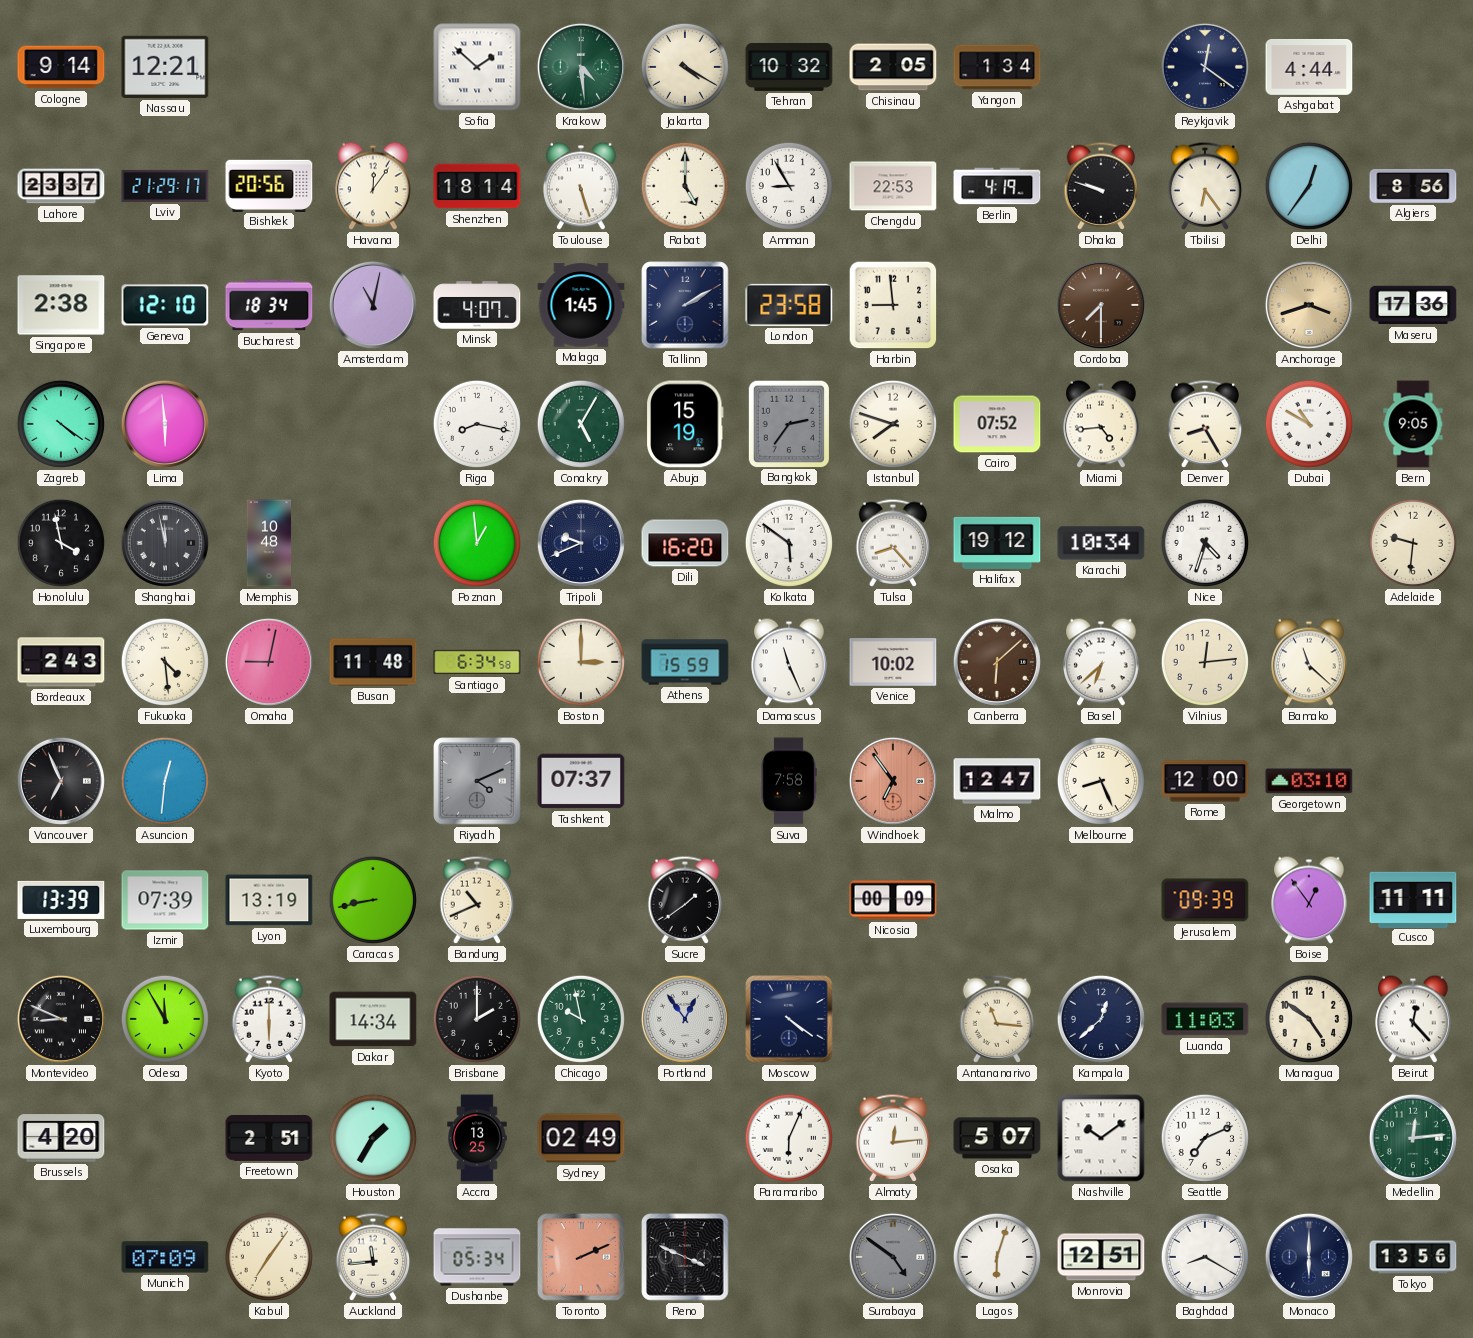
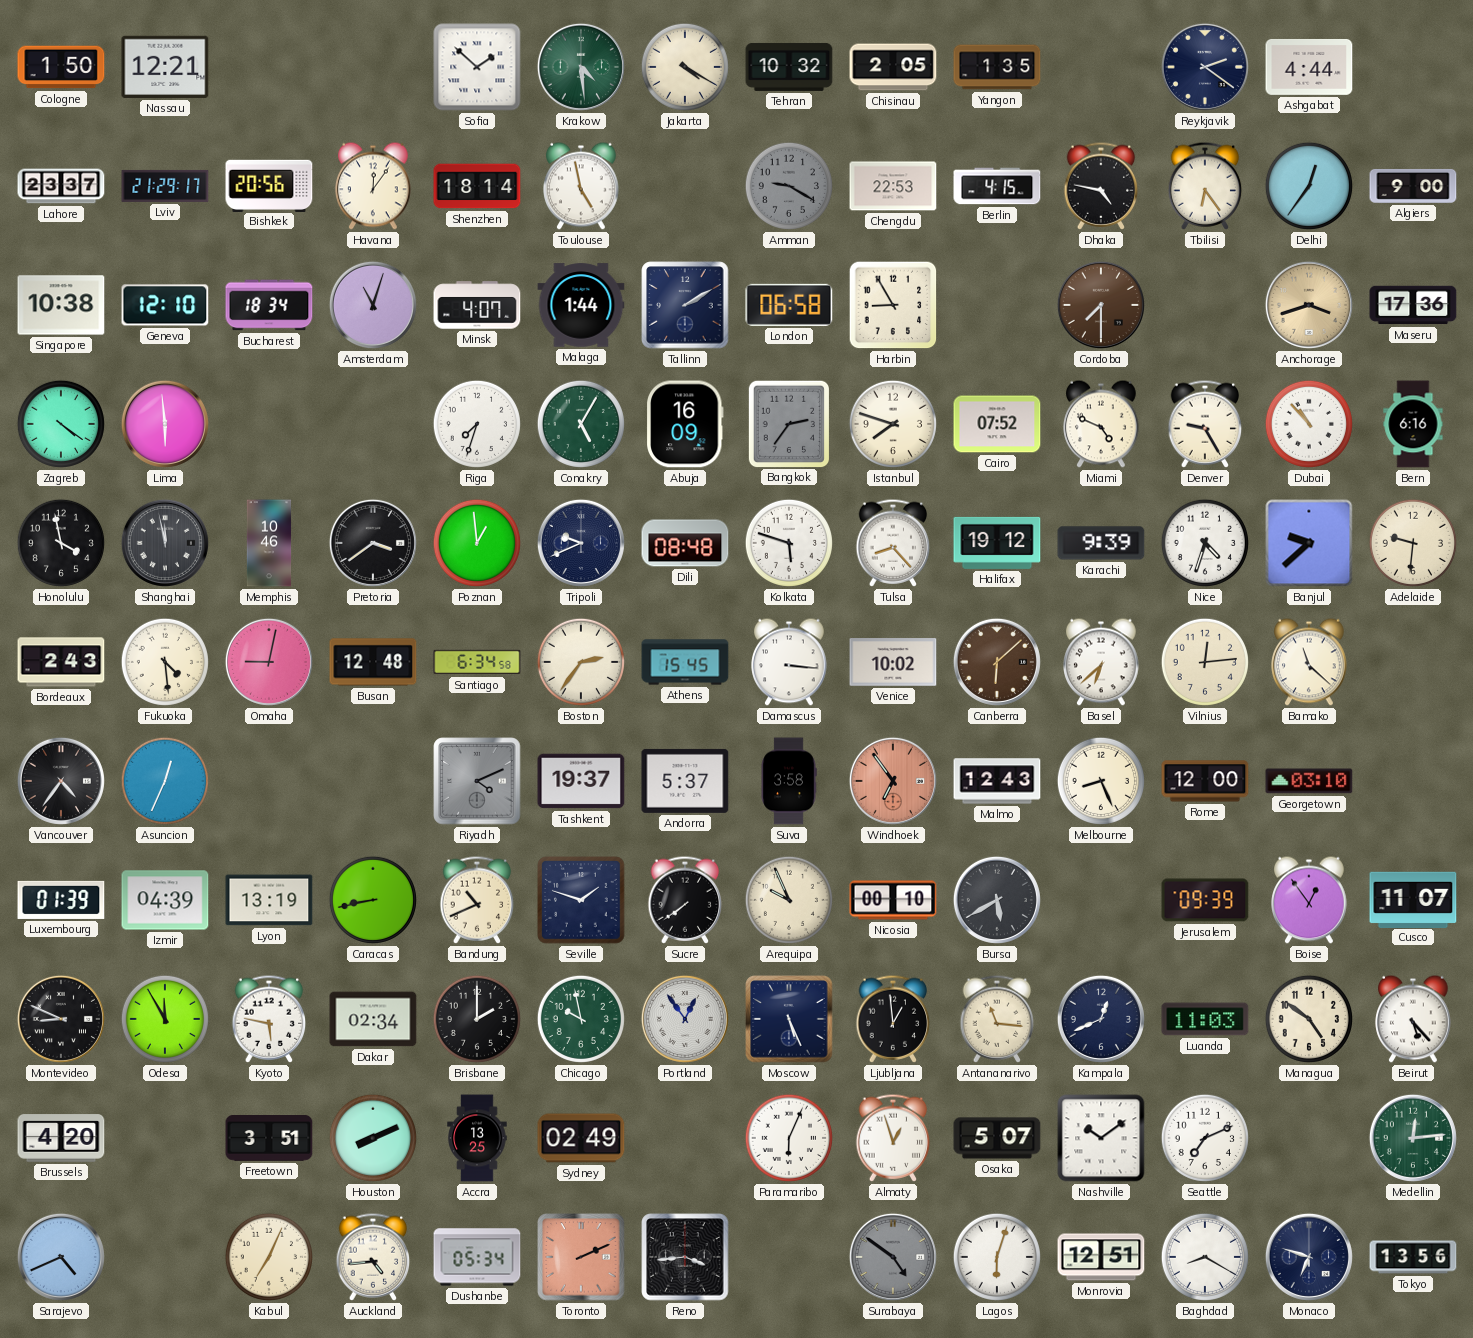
Cologne: 9:14 -> 1:50
Yangon: 1:34 -> 1:35
Reykjavik: 12:21 -> 2:21
Toulouse: 5:27 -> 4:58
Rabat: 5:00 -> none
Amman: 8:55 -> 9:20
Amman dial: white -> grey
Berlin: 4:19 -> 4:15
Dhaka: 9:48 -> 4:47
Algiers: 8:56 -> 9:00
Singapore: 2:38 -> 10:38
Amsterdam: 11:02 -> 11:03
Malaga: 1:45 -> 1:44
London: 23:58 -> 06:58
Harbin: 8:59 -> 8:55
Riga: 8:17 -> 7:33
Abuja: 15:19 -> 16:09
Miami: 4:44 -> 4:49
Denver: 8:25 -> 9:25
Dubai: 10:50 -> 10:53
Bern: 9:05 -> 6:16
Memphis: 10:48 -> 10:46
Pretoria: none -> 3:39
Dili: 16:20 -> 08:48
Kolkata: 5:51 -> 5:48
Karachi: 10:34 -> 9:39
Banjul: none -> 9:38
Busan: 11:48 -> 12:48
Boston: 3:00 -> 2:36
Athens: 15:59 -> 15:45
Damascus: 11:26 -> 3:16
Vancouver: 6:56 -> 4:36
Asuncion: 12:31 -> 12:34
Tashkent: 07:37 -> 19:37
Andorra: none -> 5:37
Suva: 7:58 -> 3:58
Malmo: 12:47 -> 12:43
Luxembourg: 13:39 -> 01:39
Izmir: 07:39 -> 04:39
Seville: none -> 1:48
Sucre: 1:39 -> 7:39
Arequipa: none -> 9:56
Nicosia: 00:09 -> 00:10
Bursa: none -> 5:40
Cusco: 11:11 -> 11:07
Kyoto: 6:00 -> 5:47
Dakar: 14:34 -> 02:34
Moscow: 4:21 -> 5:26
Ljubljana: none -> 12:59
Kampala: 12:38 -> 12:41
Beirut: 12:23 -> 5:23
Freetown: 2:51 -> 3:51
Houston: 1:35 -> 8:11
Almaty: 12:14 -> 12:57
Sarajevo: none -> 4:41
Munich: 07:09 -> none
Kabul: 7:06 -> 7:04
Auckland: 11:44 -> 4:44
Reno: 3:49 -> 3:44
Monaco: 6:00 -> 6:48
